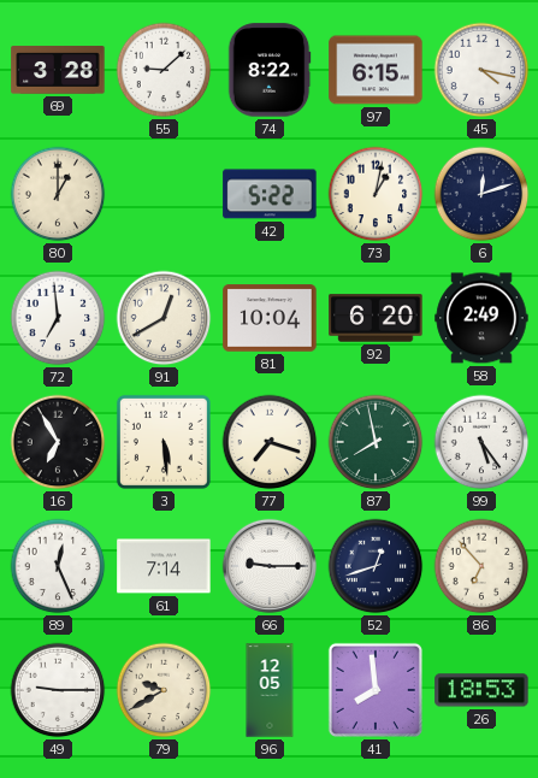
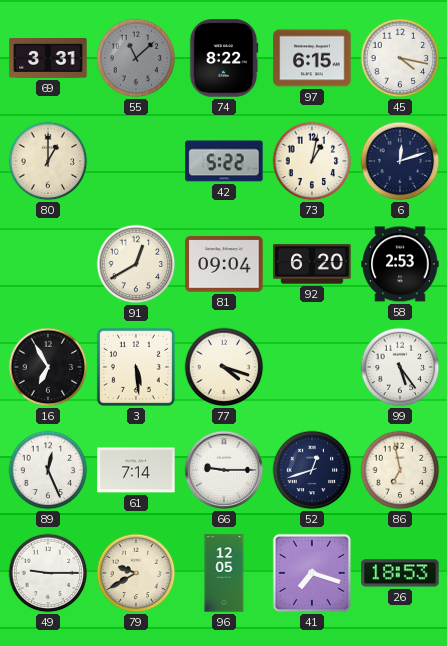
69: 3:28 -> 3:31
55: 9:08 -> 11:08
55 dial: white -> grey
72: 6:59 -> none
81: 10:04 -> 09:04
58: 2:49 -> 2:53
77: 7:18 -> 4:18
87: 7:58 -> none
86: 6:53 -> 6:58
41: 7:59 -> 7:18
